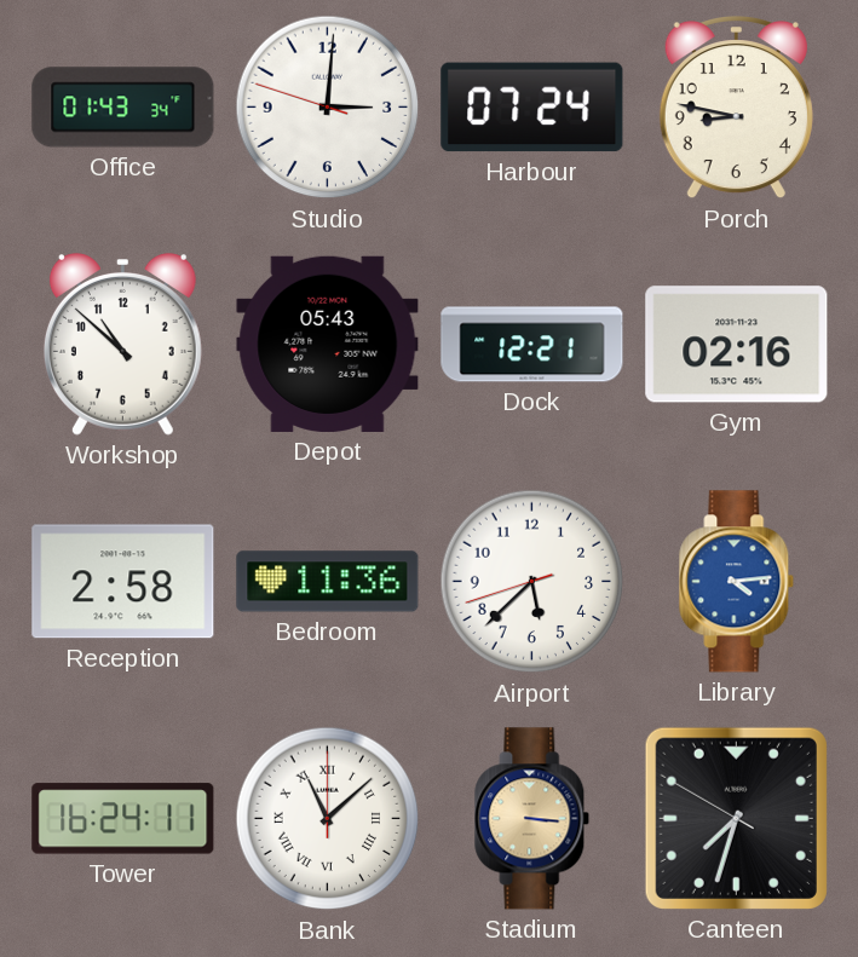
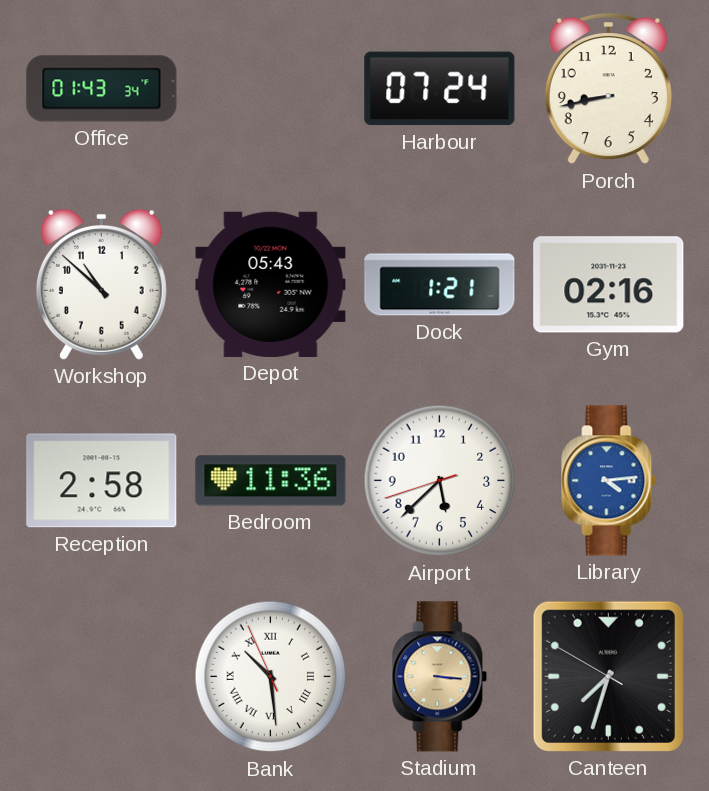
Studio: 3:00 -> none
Porch: 8:47 -> 8:43
Dock: 12:21 -> 1:21
Tower: 16:24 -> none
Bank: 11:08 -> 10:28
